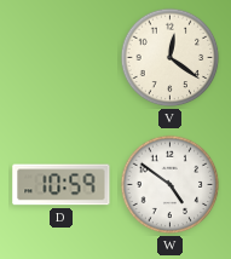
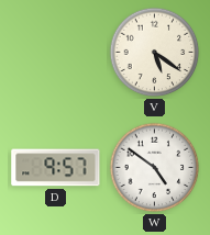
V: 12:21 -> 5:21
D: 10:59 -> 9:57
